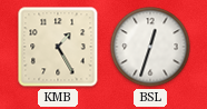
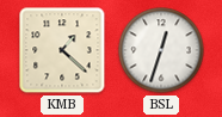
KMB: 1:25 -> 1:22
